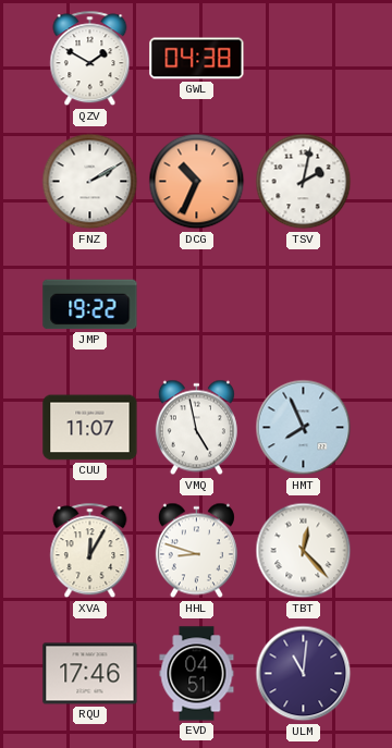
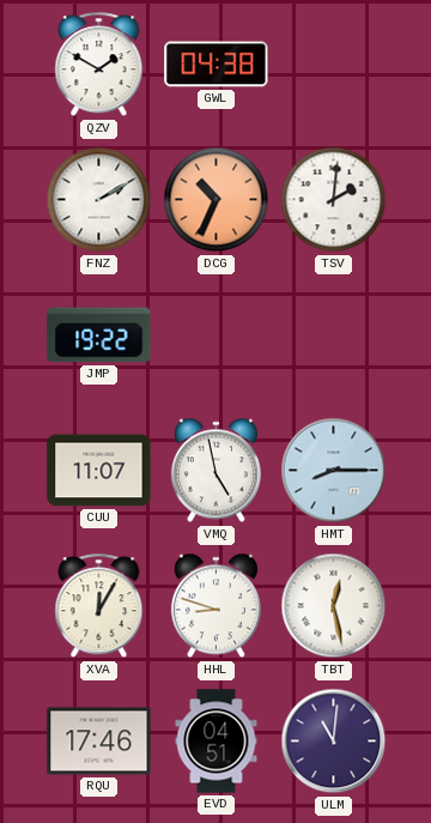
TSV: 2:02 -> 2:01
HMT: 7:56 -> 8:15
TBT: 12:23 -> 12:28
